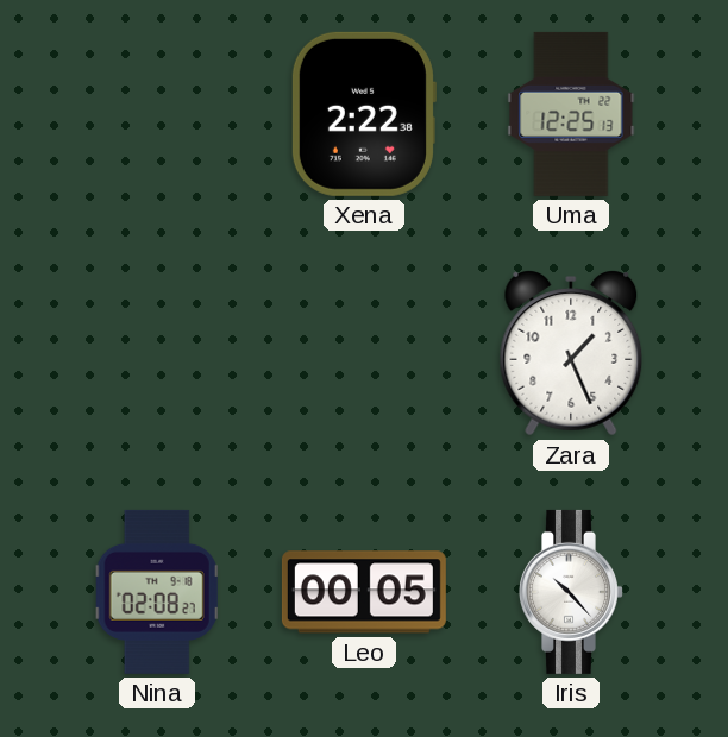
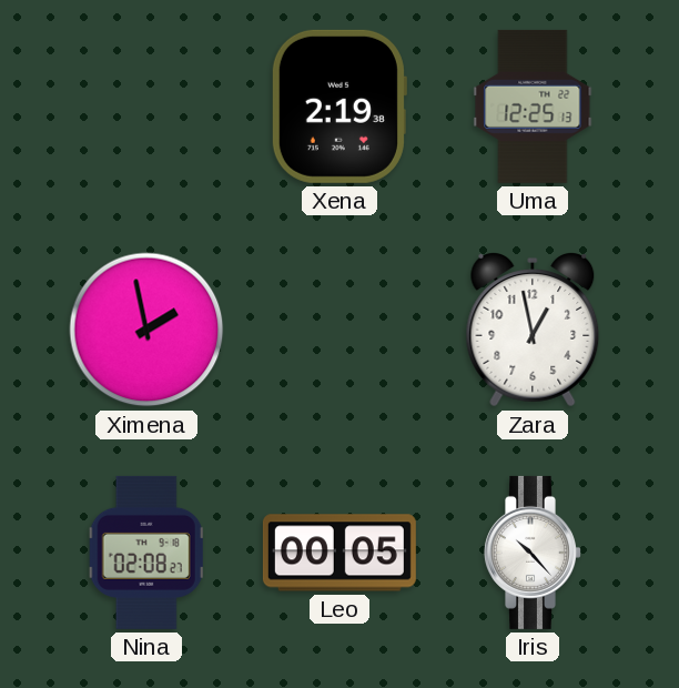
Xena: 2:22 -> 2:19
Ximena: none -> 1:58
Zara: 1:26 -> 12:58
